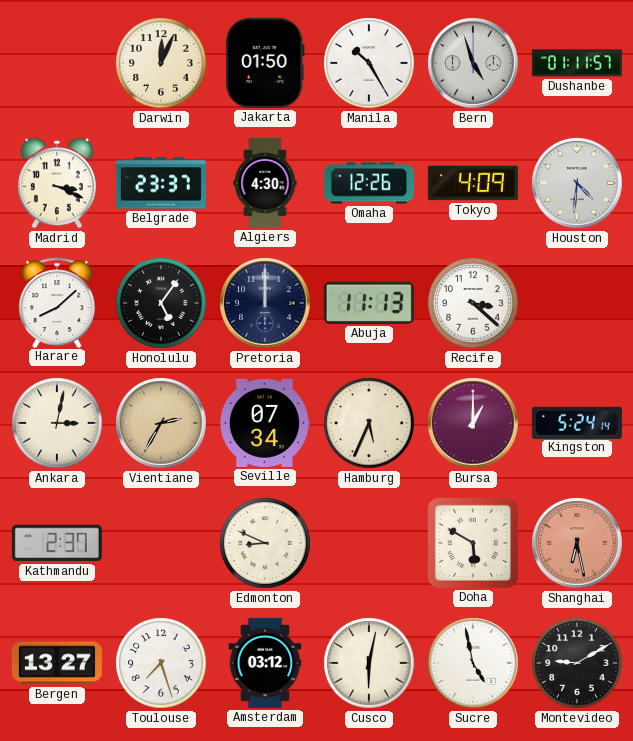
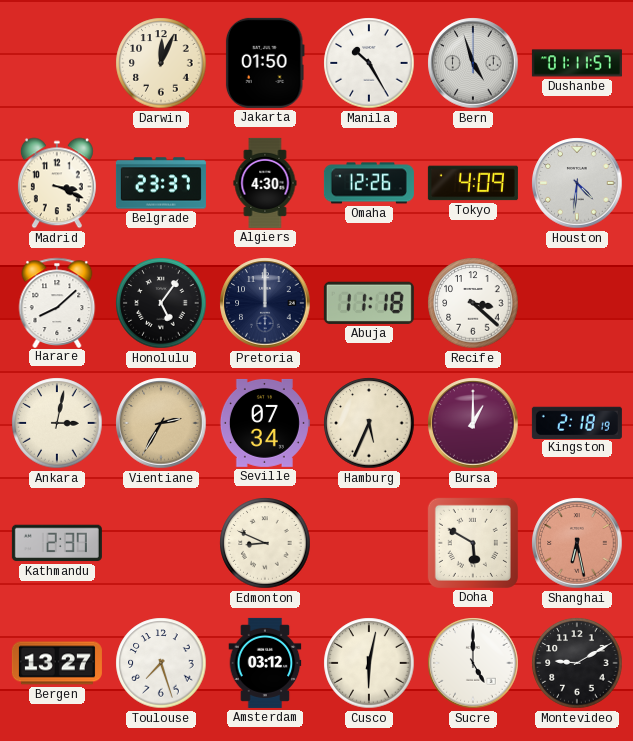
Abuja: 11:13 -> 11:18
Kingston: 5:24 -> 2:18
Sucre: 4:58 -> 5:00
